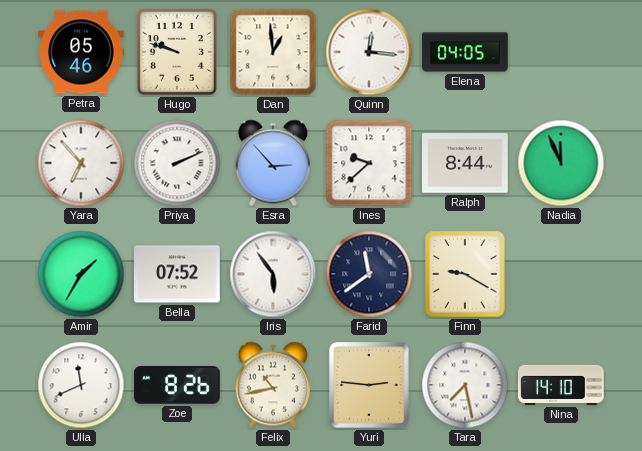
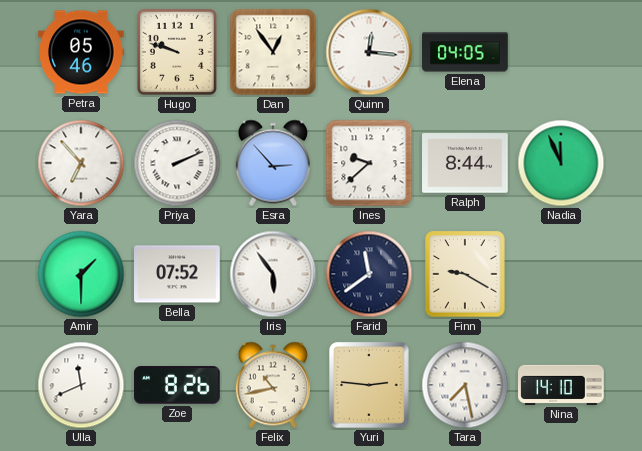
Dan: 12:59 -> 12:54
Amir: 1:35 -> 1:30
